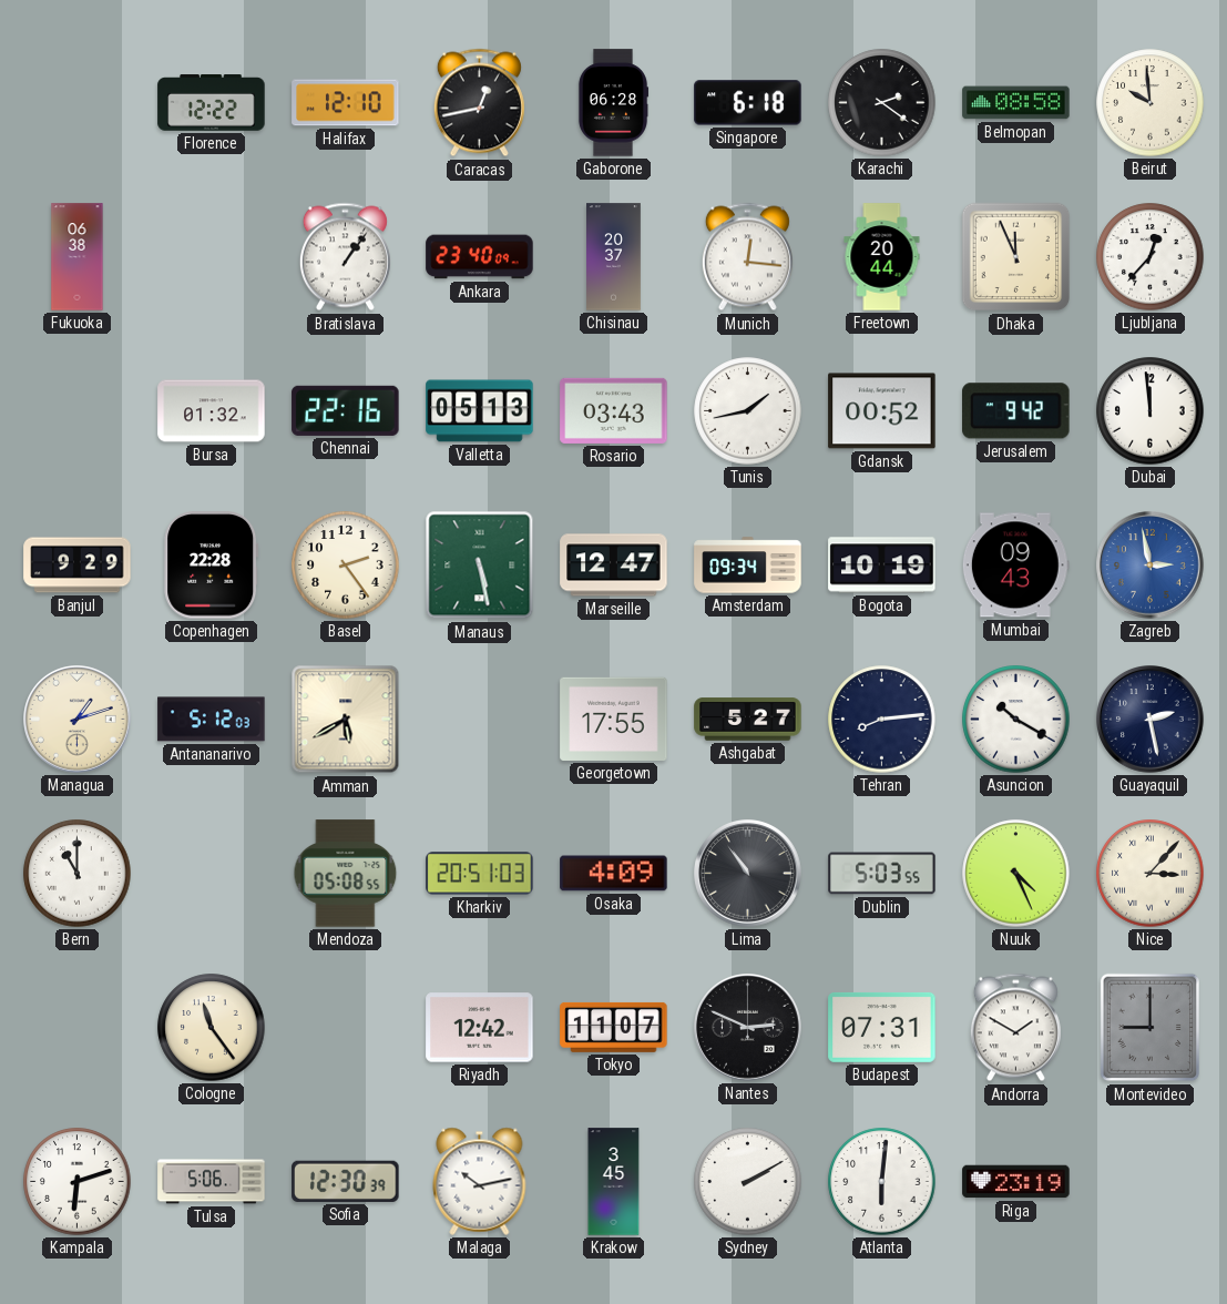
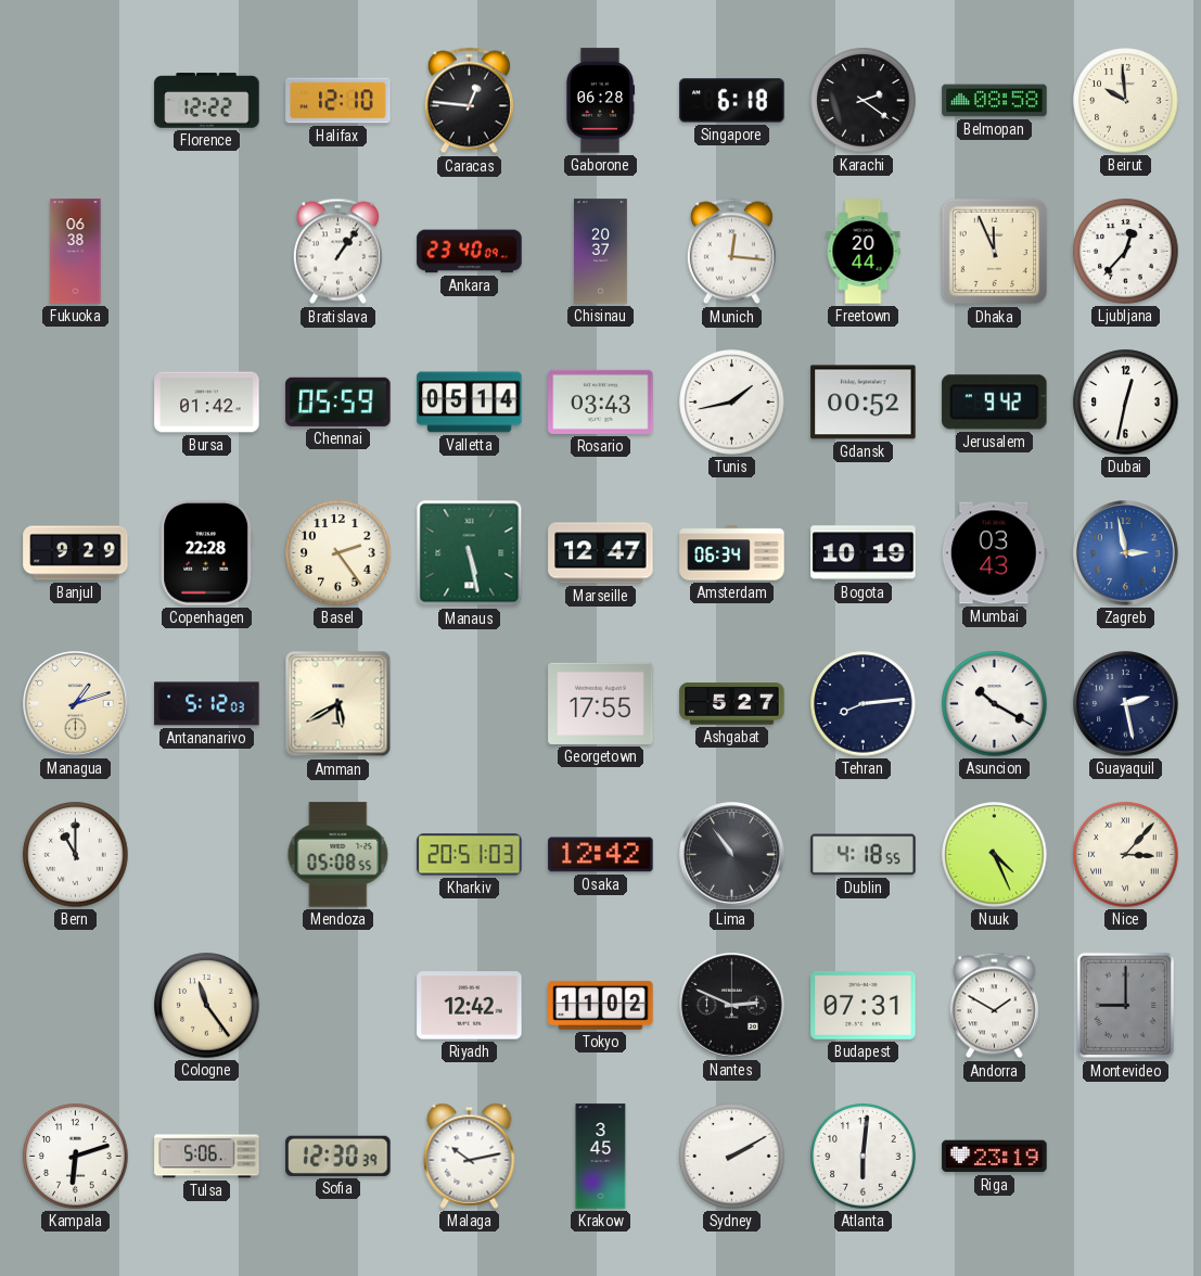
Caracas: 12:43 -> 12:46
Bursa: 01:32 -> 01:42
Chennai: 22:16 -> 05:59
Valletta: 05:13 -> 05:14
Dubai: 11:59 -> 12:32
Amsterdam: 09:34 -> 06:34
Mumbai: 09:43 -> 03:43
Osaka: 4:09 -> 12:42
Dublin: 5:03 -> 4:18
Tokyo: 11:07 -> 11:02
